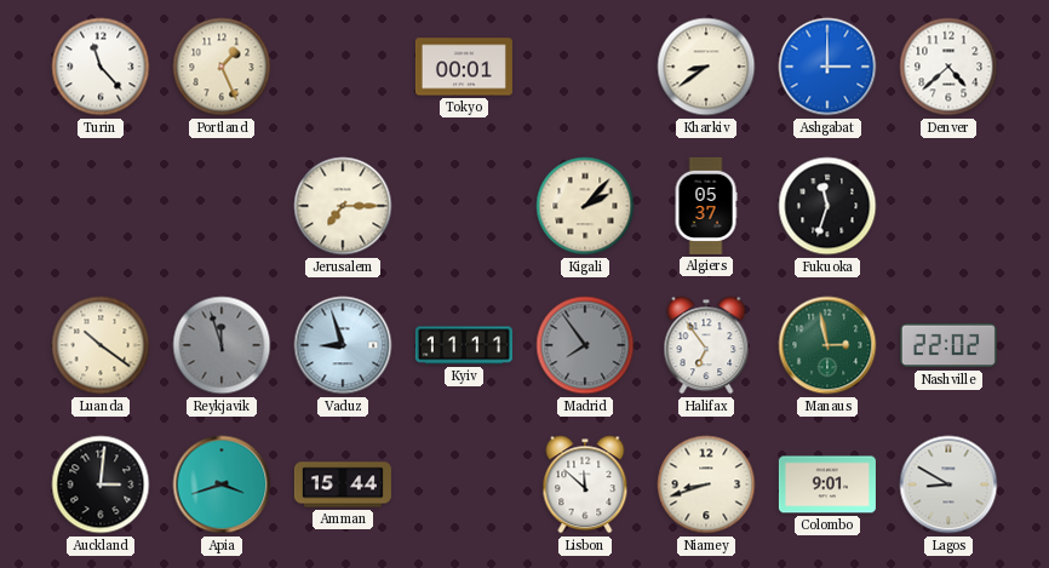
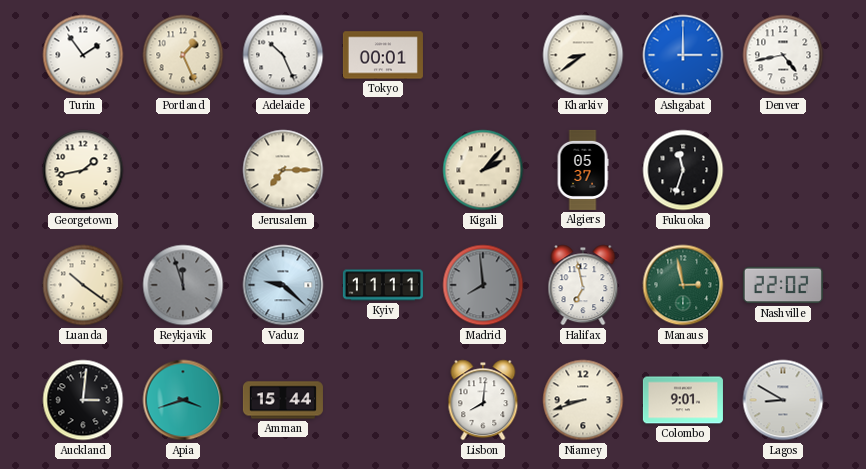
Turin: 11:23 -> 1:54
Adelaide: none -> 10:26
Denver: 4:38 -> 4:43
Georgetown: none -> 1:43
Vaduz: 8:57 -> 9:22
Madrid: 7:54 -> 7:59
Halifax: 6:54 -> 6:58
Lisbon: 11:52 -> 8:01
